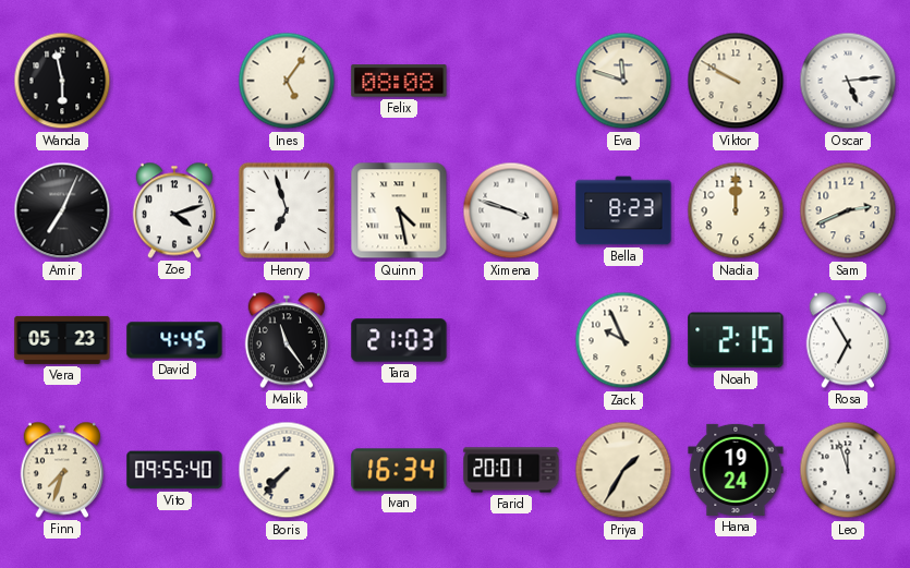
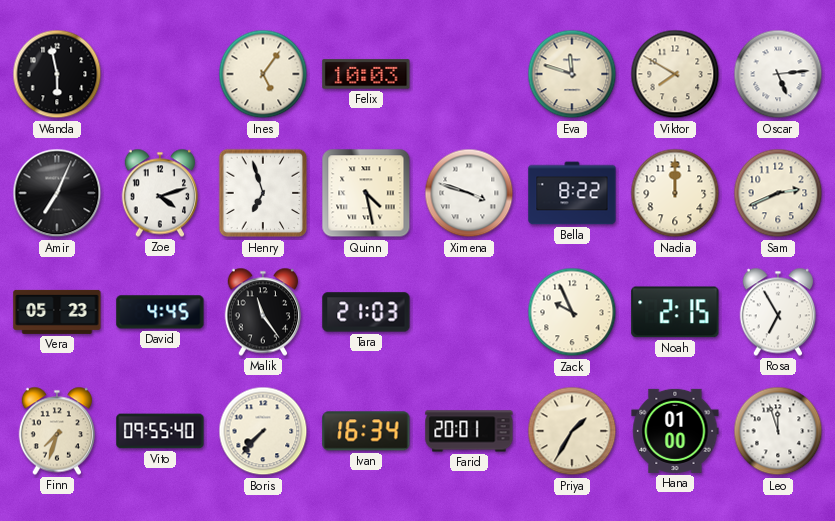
Felix: 08:08 -> 10:03
Viktor: 9:50 -> 7:50
Bella: 8:23 -> 8:22
Hana: 19:24 -> 01:00
